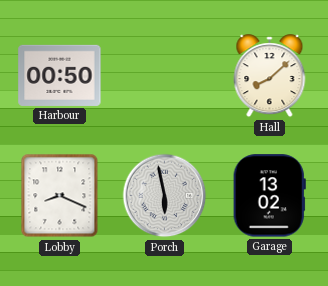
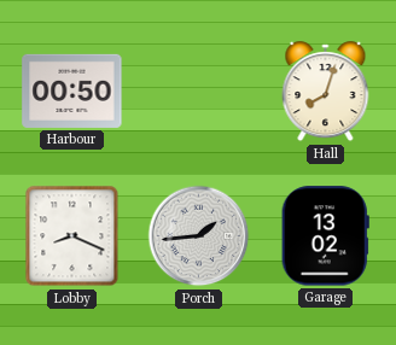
Hall: 8:08 -> 8:03
Porch: 5:58 -> 1:44
